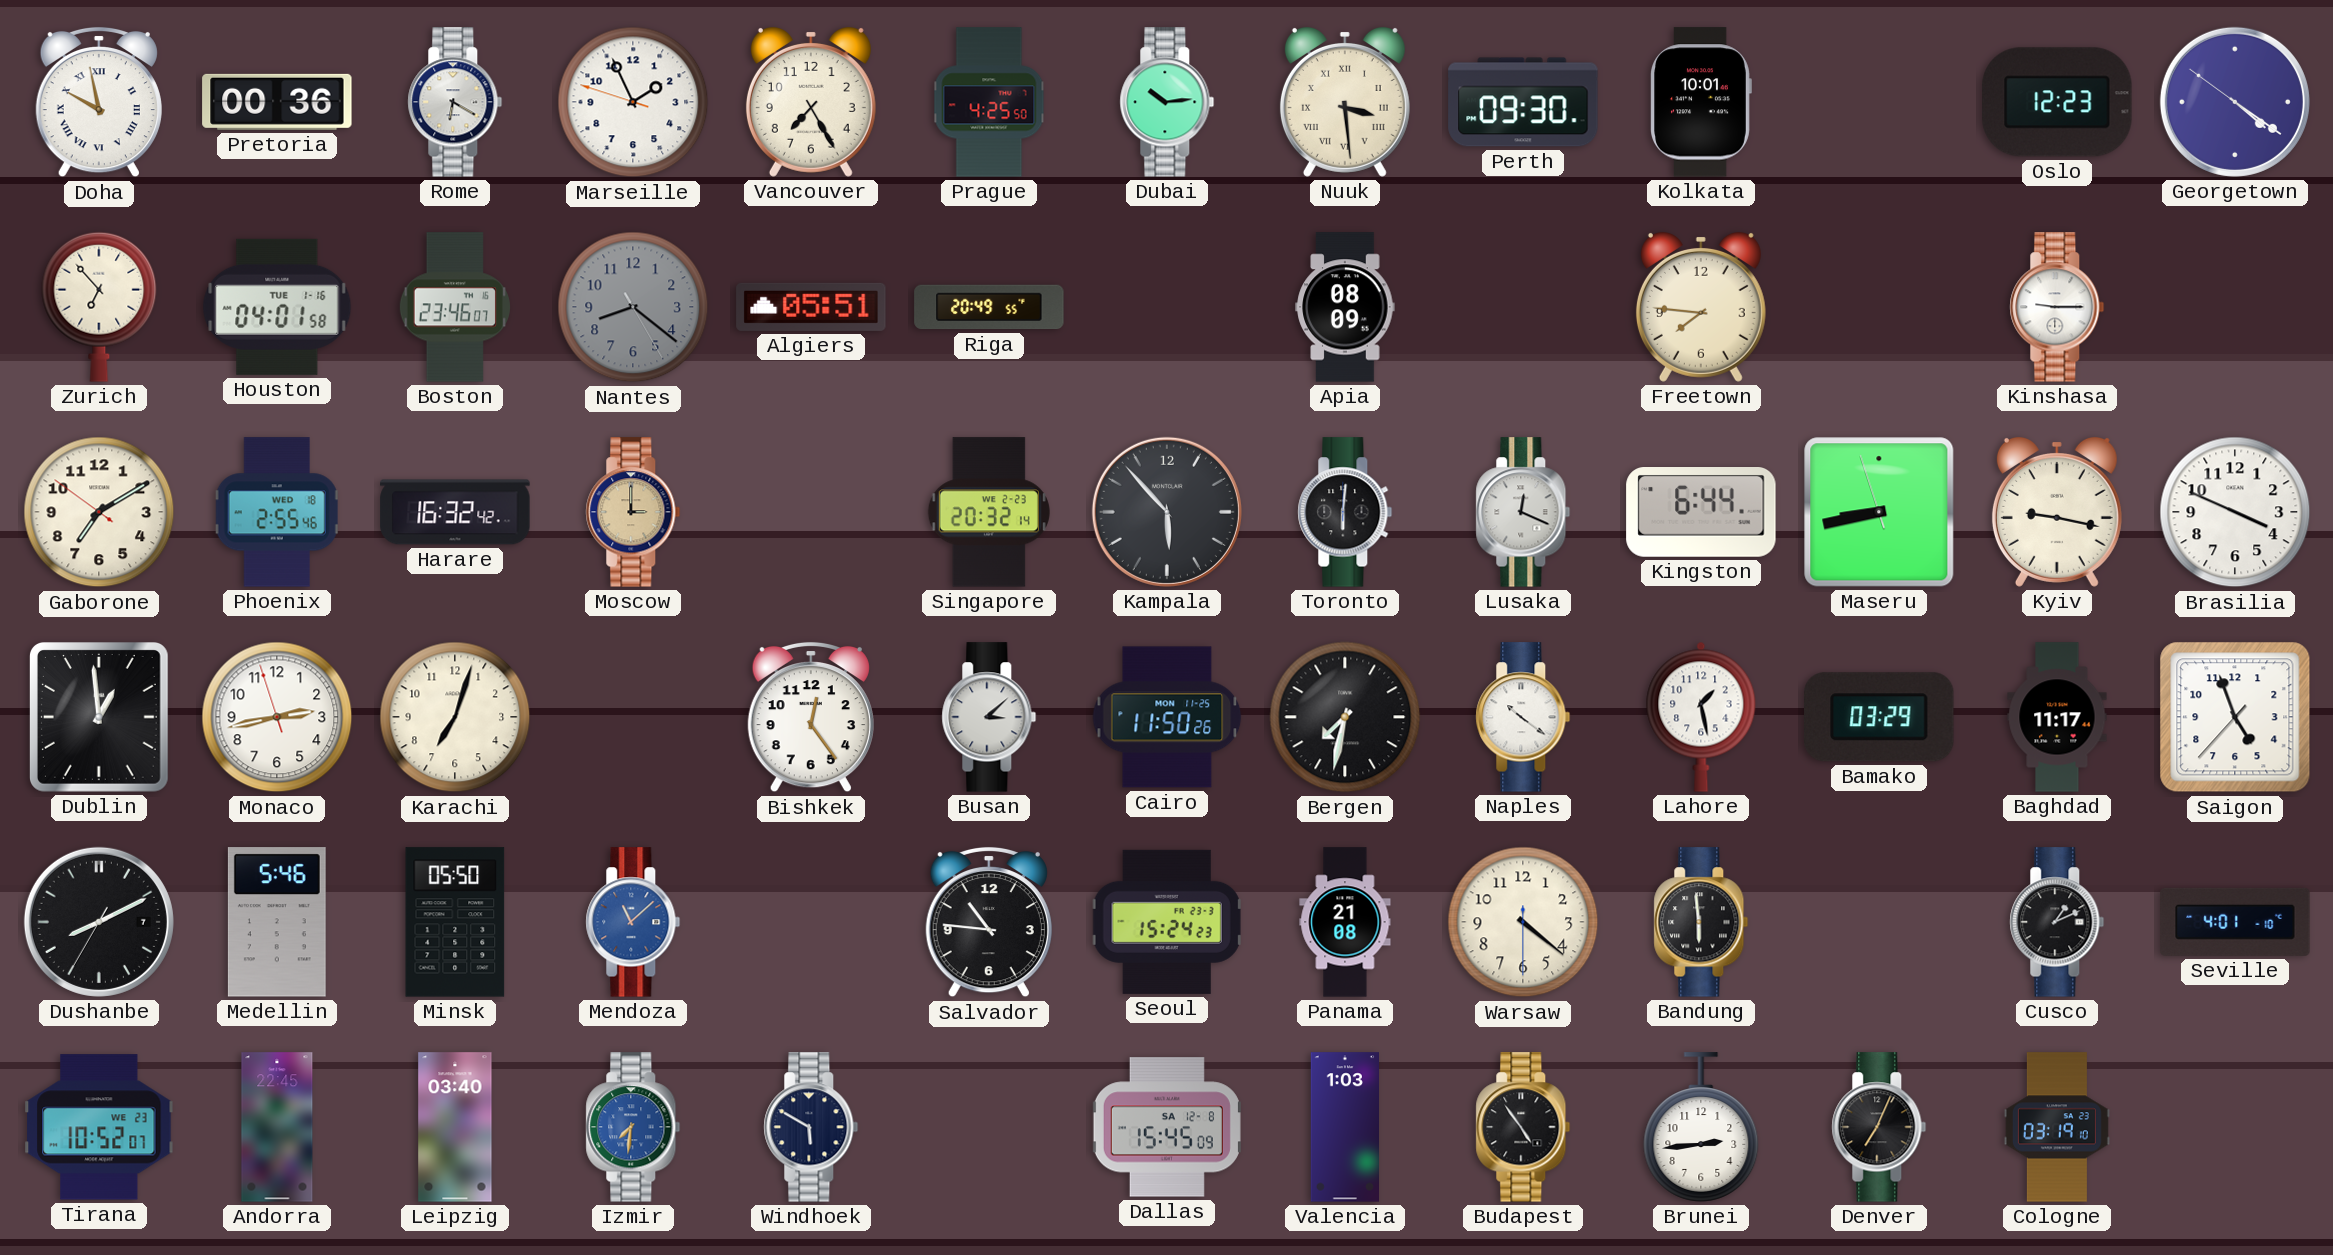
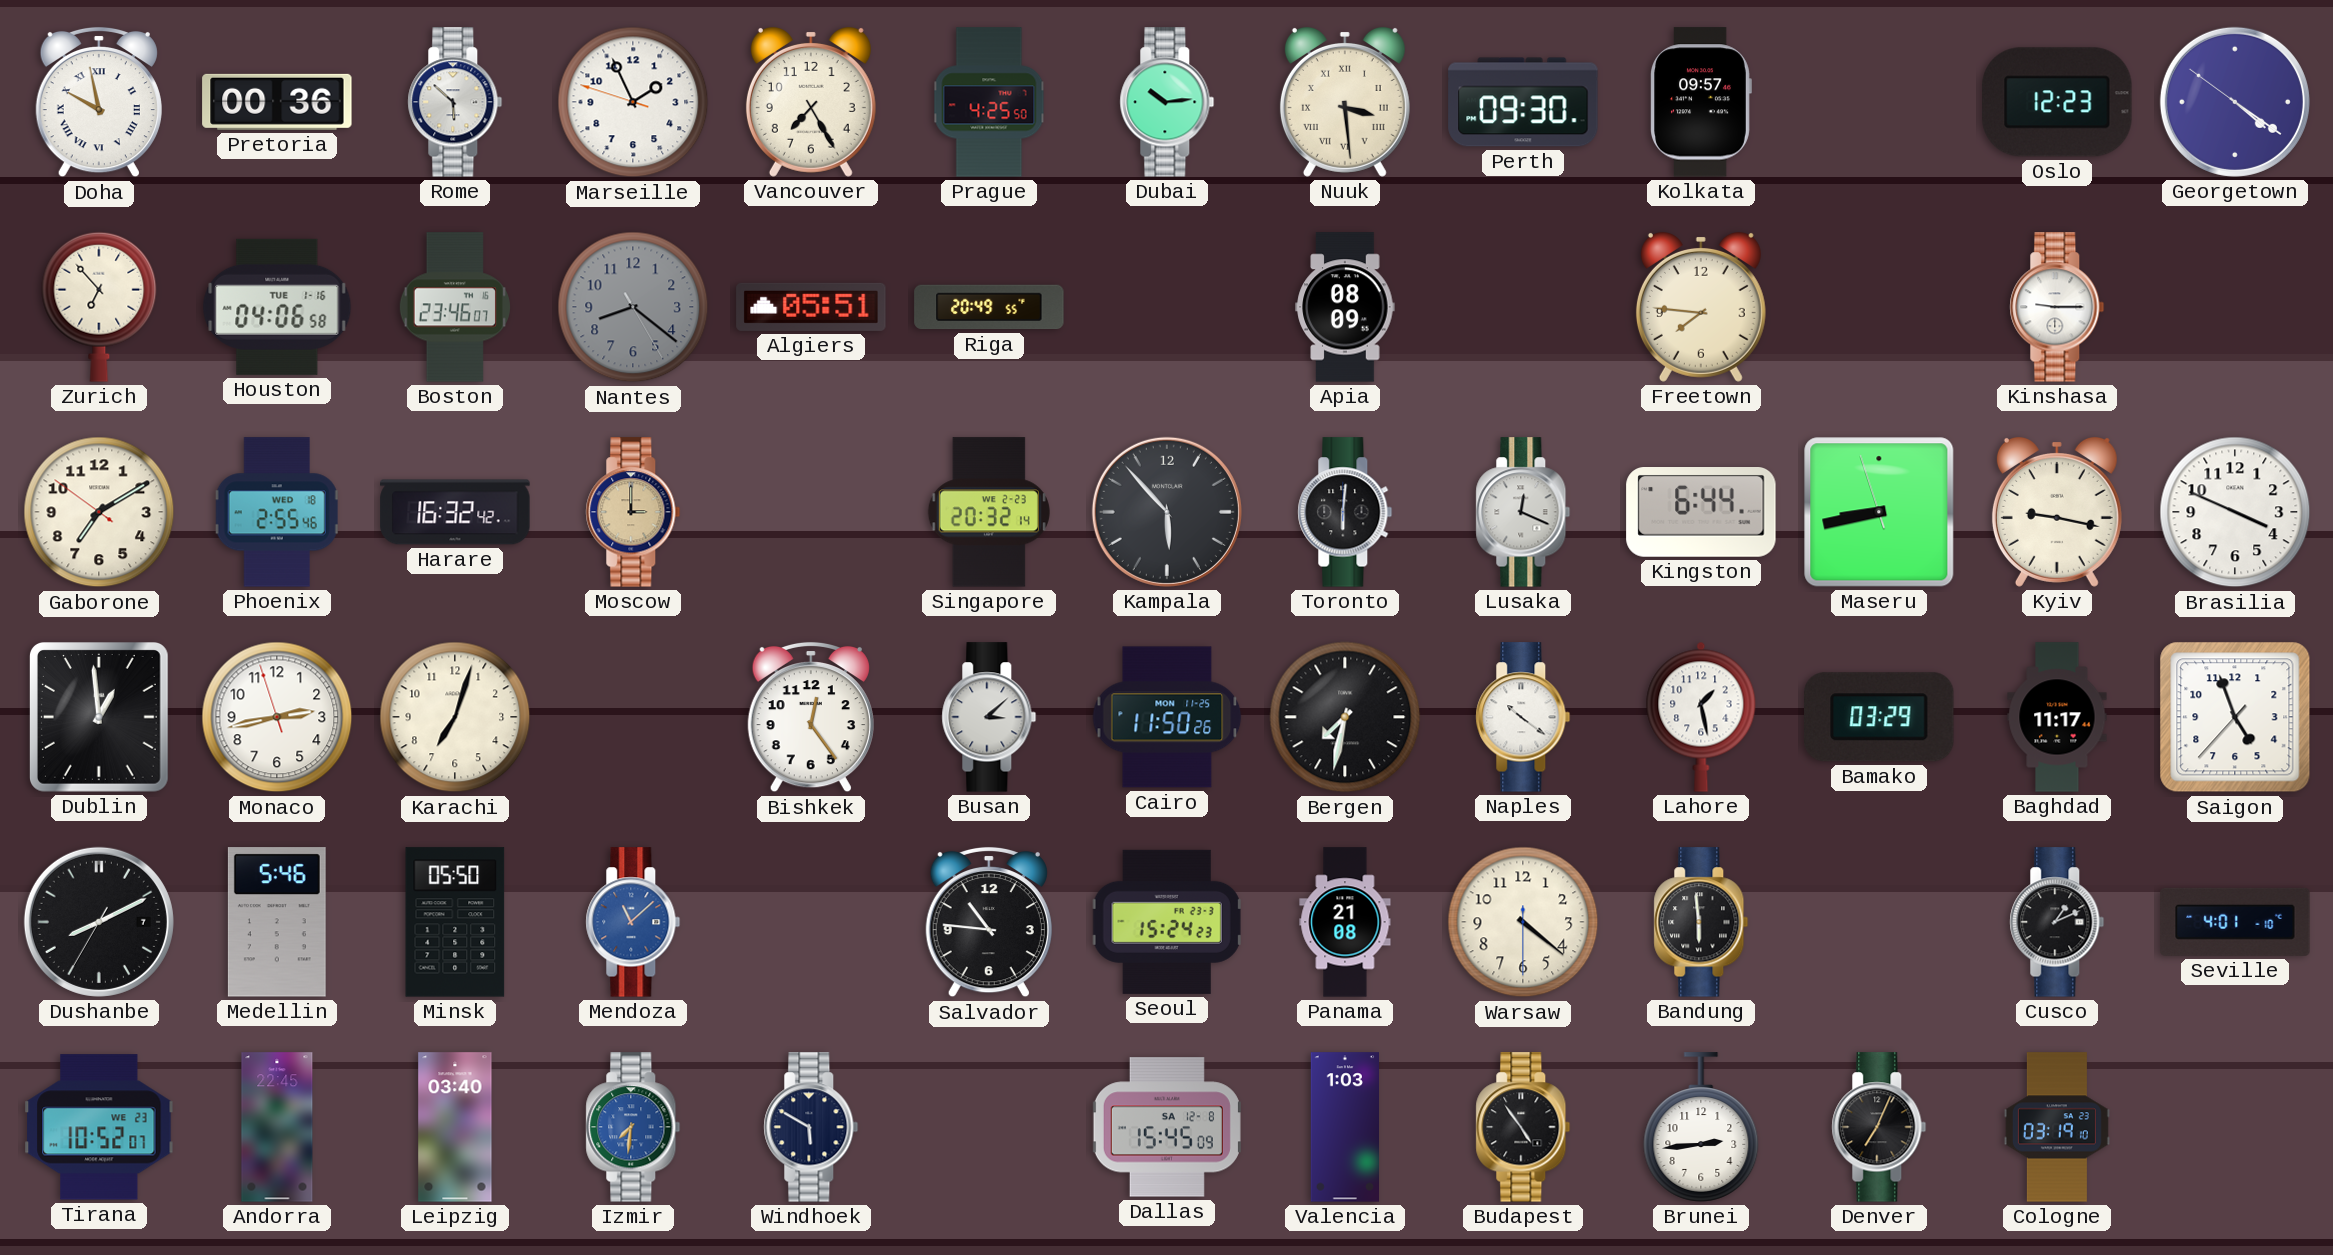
Rome: 6:20 -> 5:52
Kolkata: 10:01 -> 09:57
Houston: 04:01 -> 04:06
